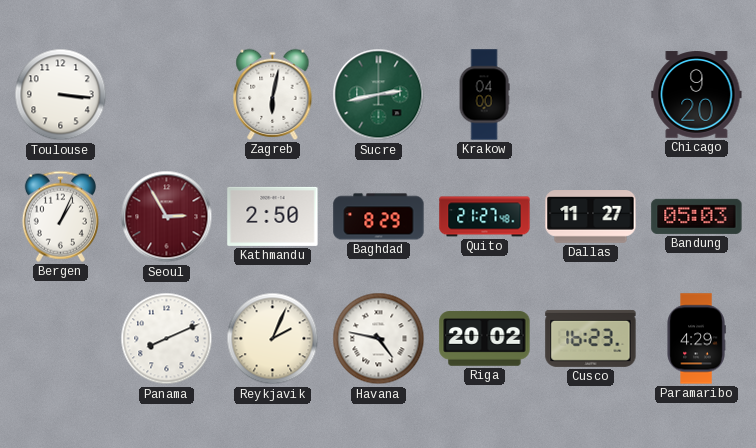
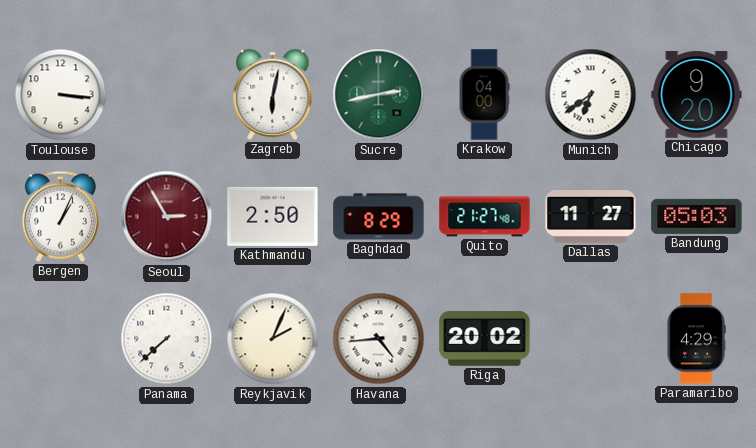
Munich: none -> 6:39
Panama: 8:11 -> 7:38
Havana: 4:47 -> 4:44
Cusco: 16:23 -> none
